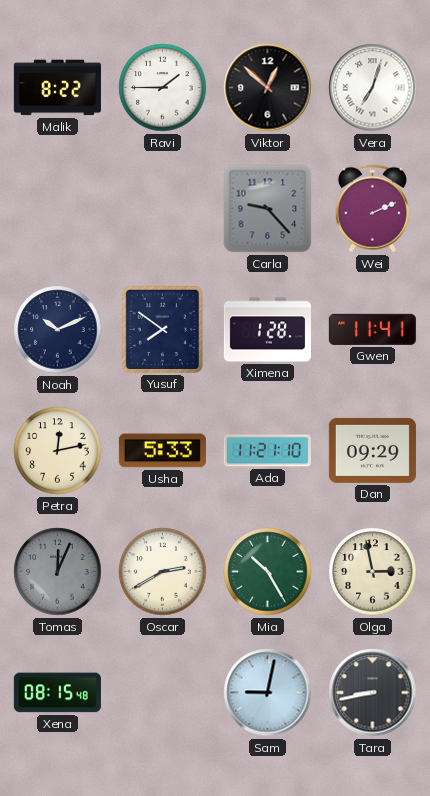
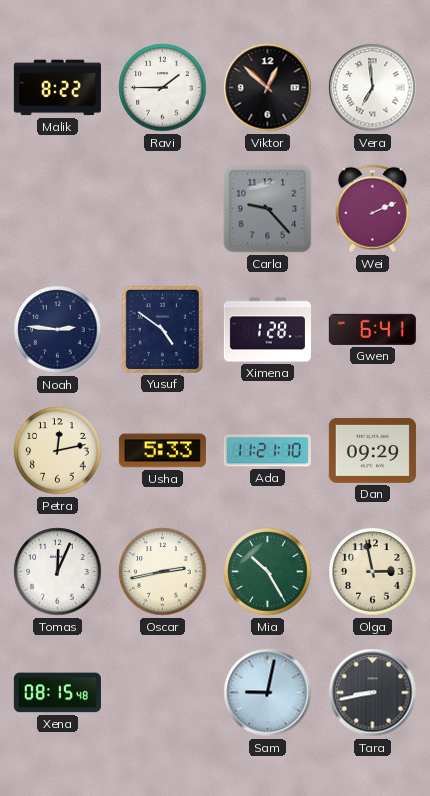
Vera: 7:03 -> 6:59
Noah: 10:11 -> 2:46
Yusuf: 7:51 -> 4:51
Gwen: 11:41 -> 6:41
Tomas dial: grey -> white
Oscar: 2:40 -> 2:43
